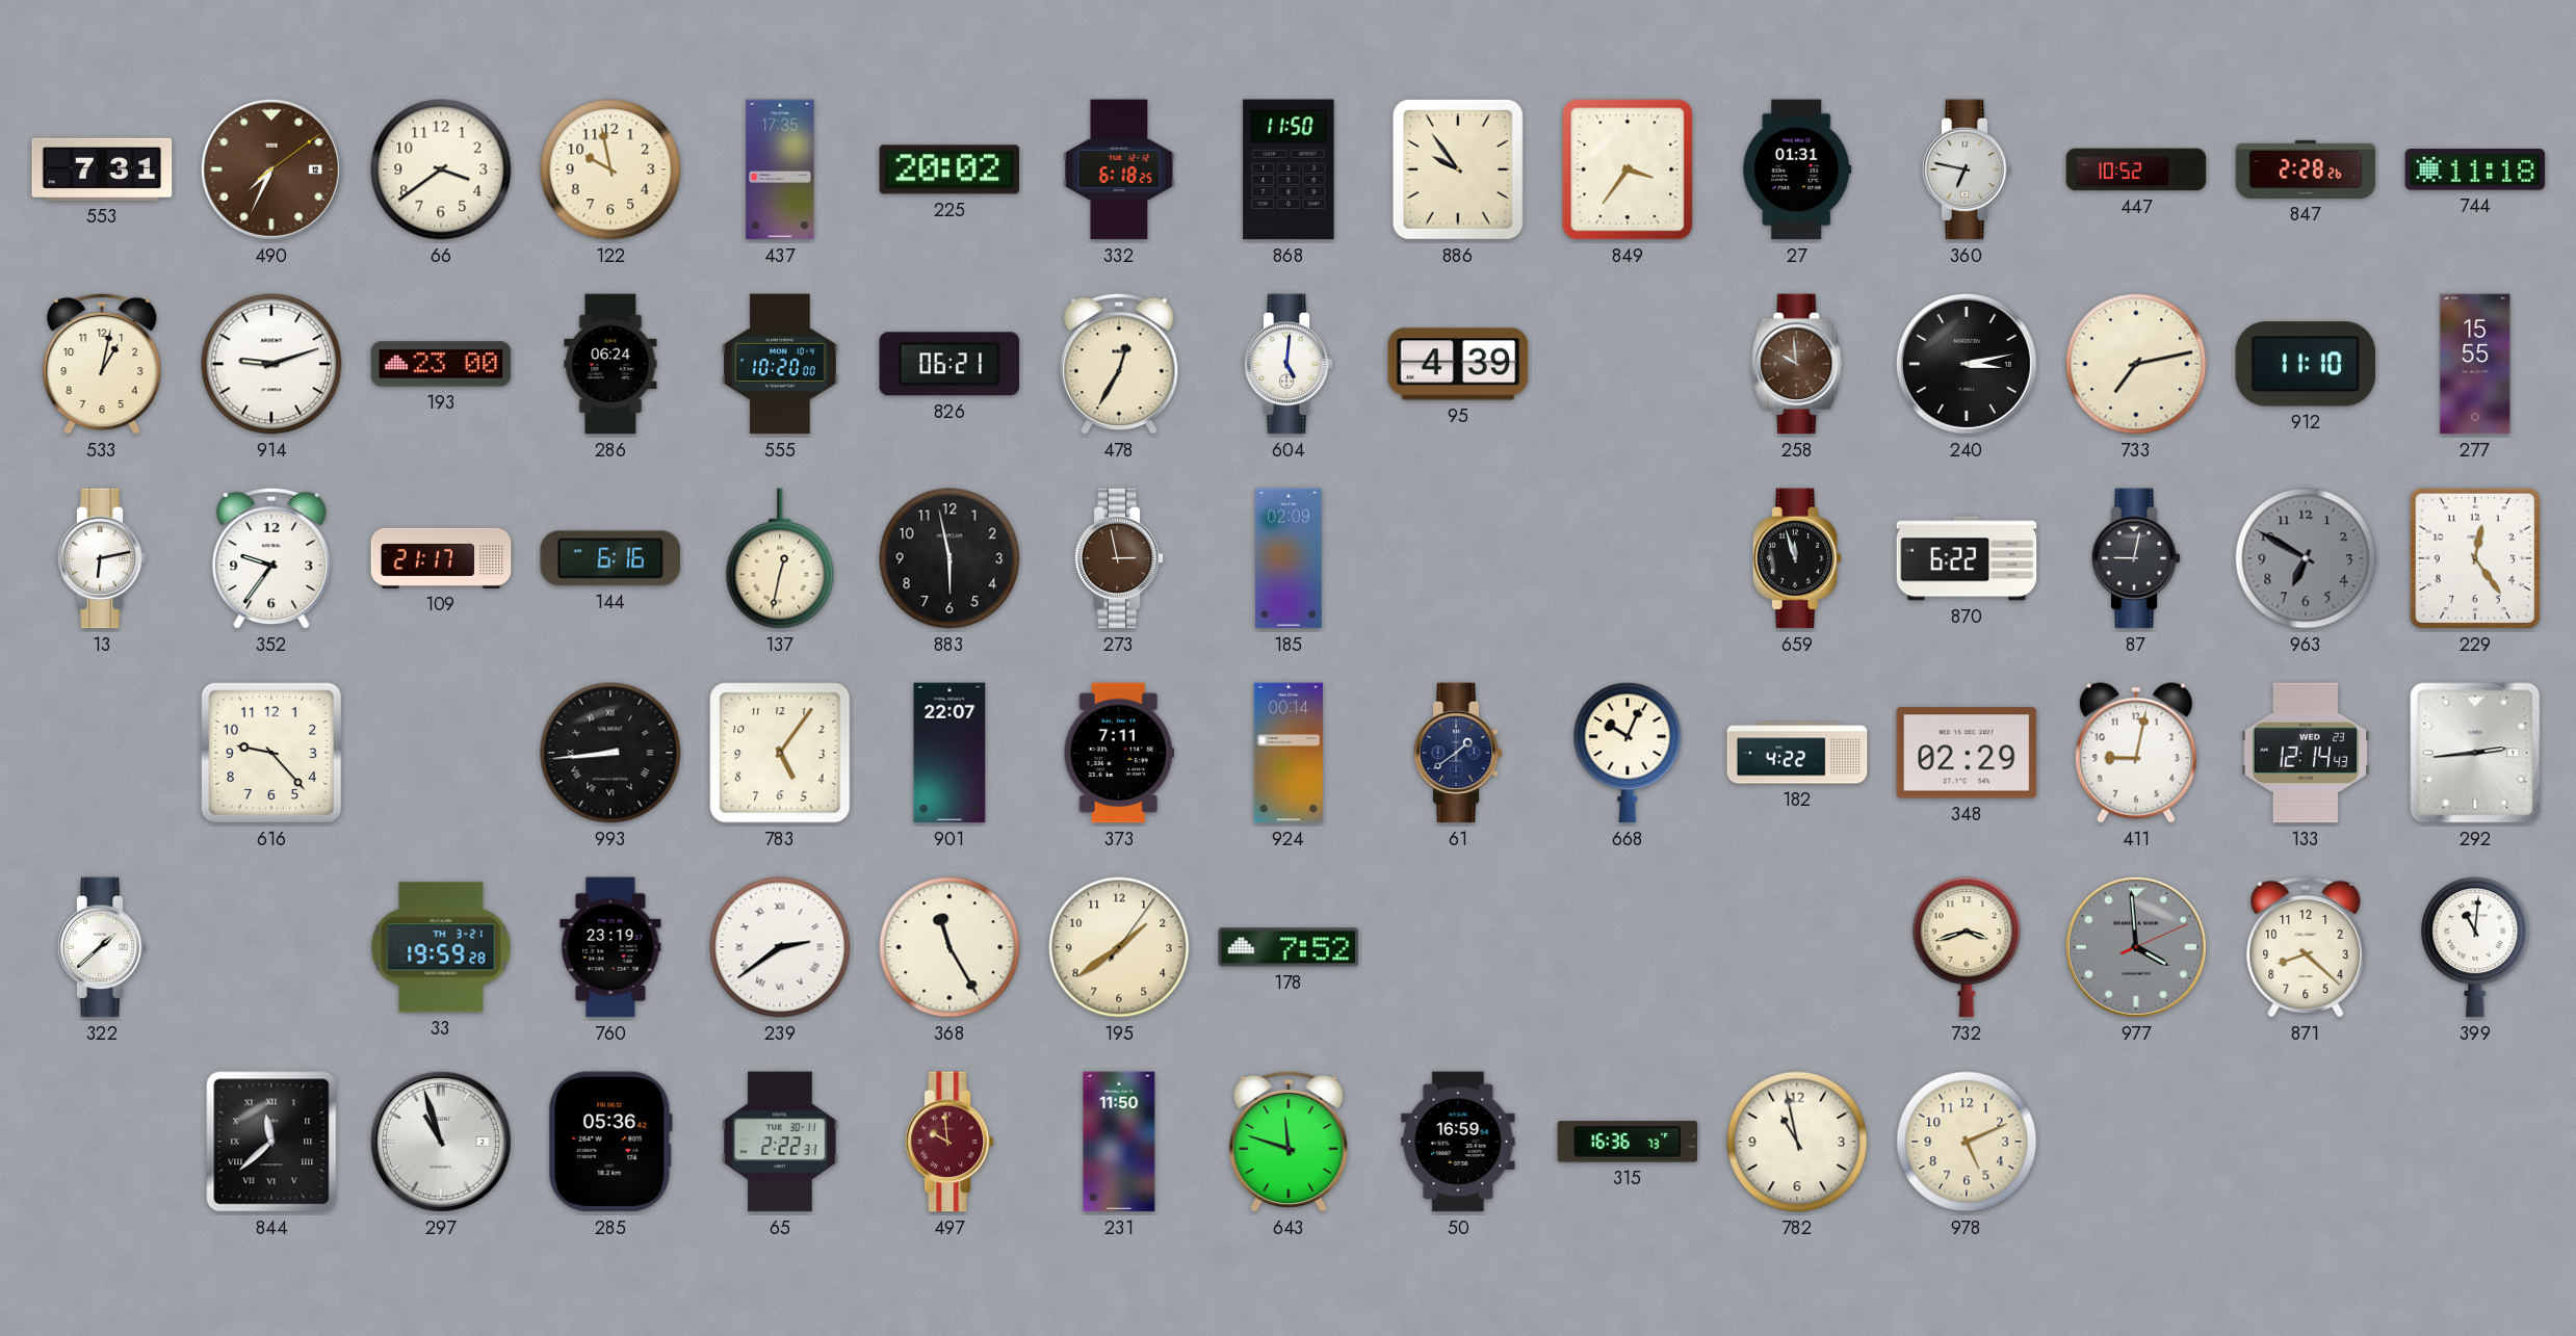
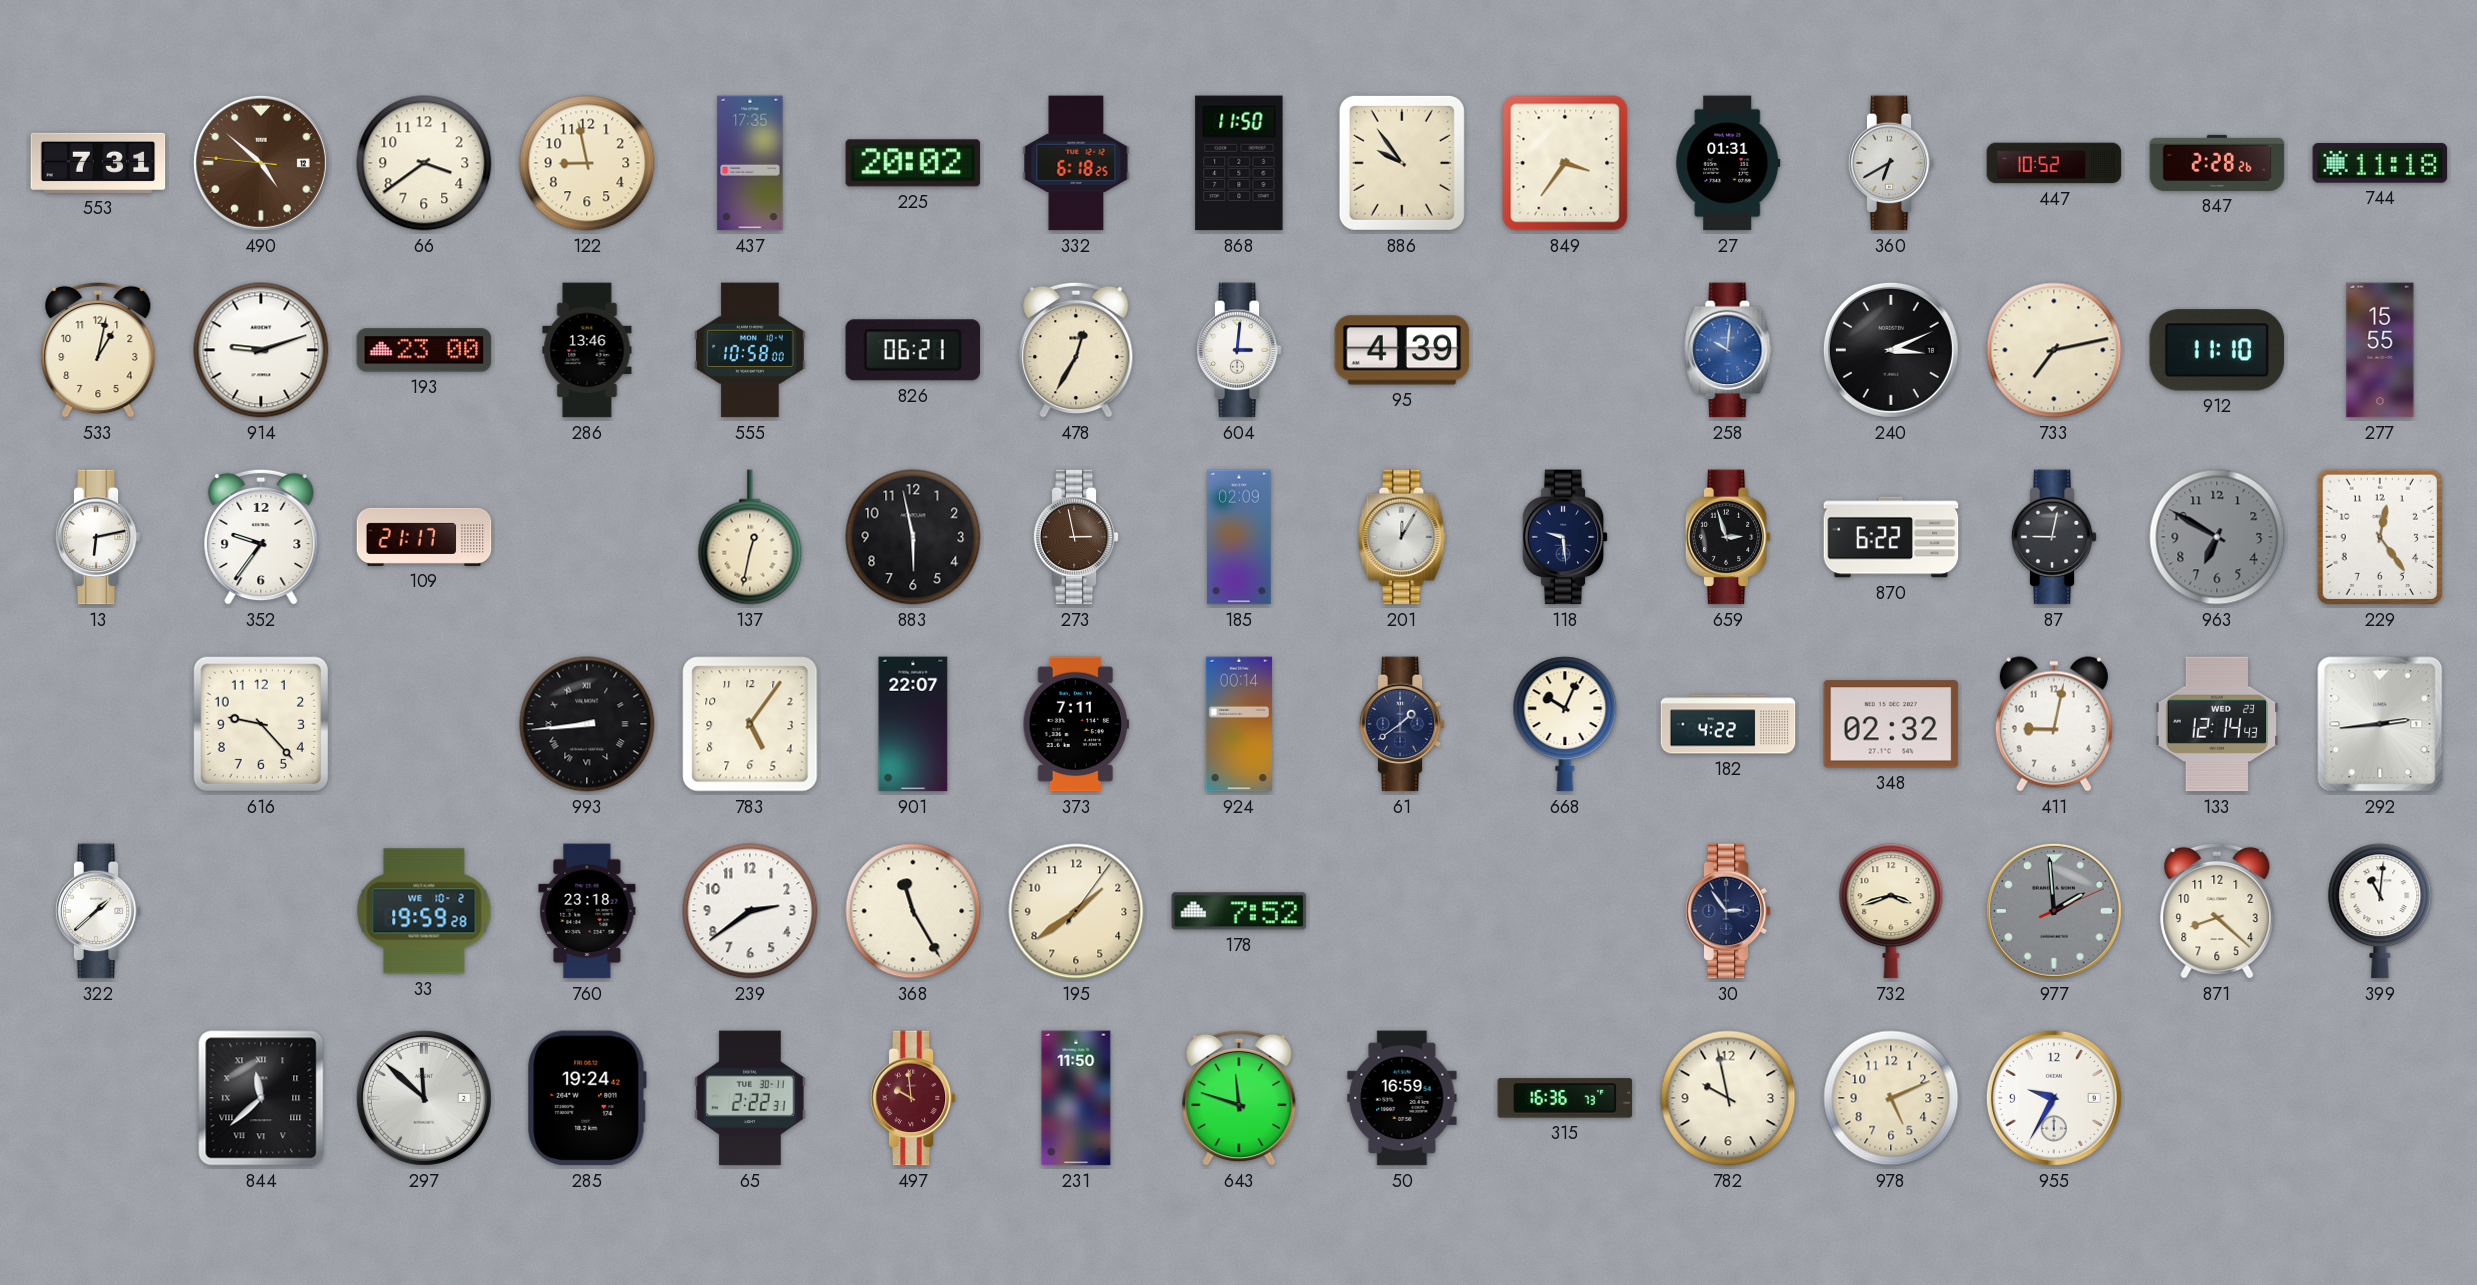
490: 7:34 -> 4:51
122: 9:58 -> 8:58
360: 6:47 -> 6:40
286: 06:24 -> 13:46
555: 10:20 -> 10:58
604: 5:01 -> 3:01
258: 9:59 -> 10:01
258 dial: brown -> blue
240: 3:13 -> 3:11
144: 6:16 -> none
201: none -> 12:05
118: none -> 9:29
659: 11:57 -> 2:57
348: 02:29 -> 02:32
33 date: TH 3-21 -> WE 10-2
760: 23:19 -> 23:18
239 numerals: Roman -> Arabic
30: none -> 2:54
977: 3:59 -> 1:59
297: 10:57 -> 11:52
285: 05:36 -> 19:24
782: 10:58 -> 9:58
955: none -> 9:35
